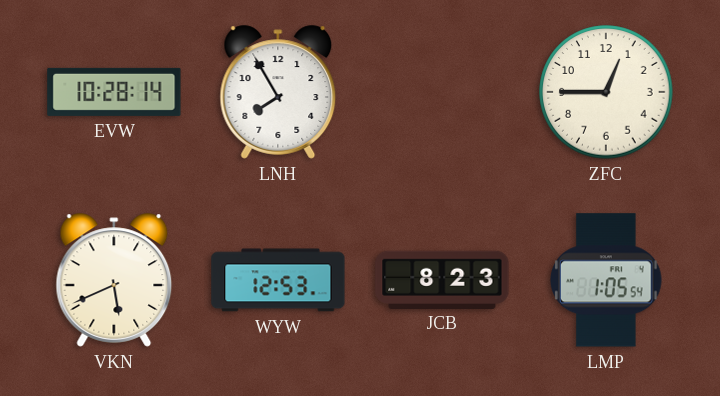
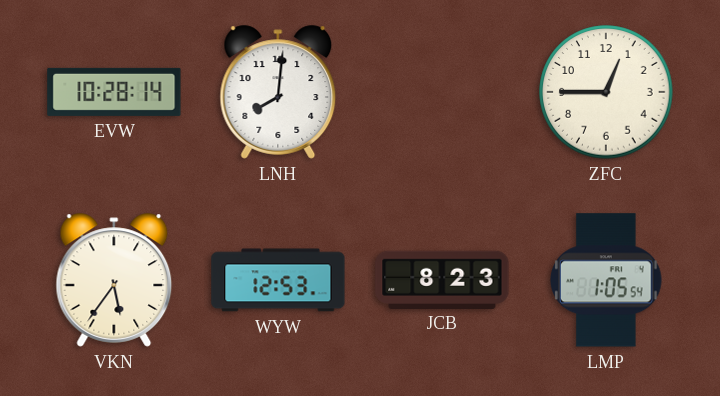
LNH: 7:55 -> 8:01
VKN: 5:41 -> 5:36
